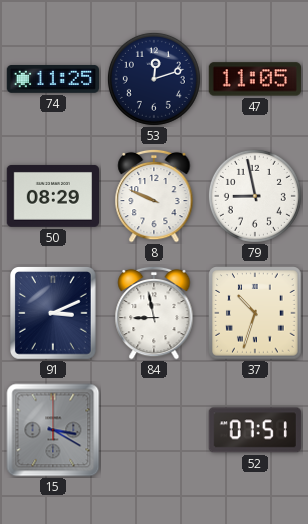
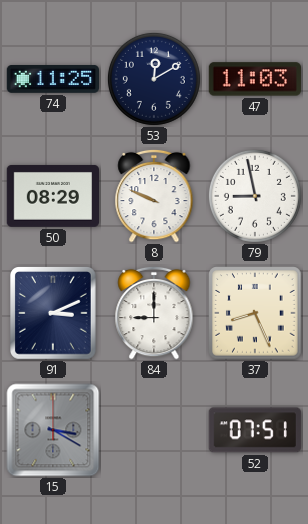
53: 12:12 -> 12:10
47: 11:05 -> 11:03
84: 8:58 -> 9:00
37: 10:33 -> 8:26
